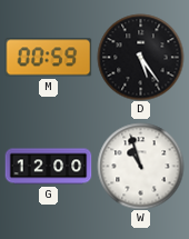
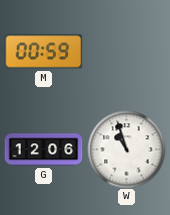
D: 5:24 -> none
G: 12:00 -> 12:06
